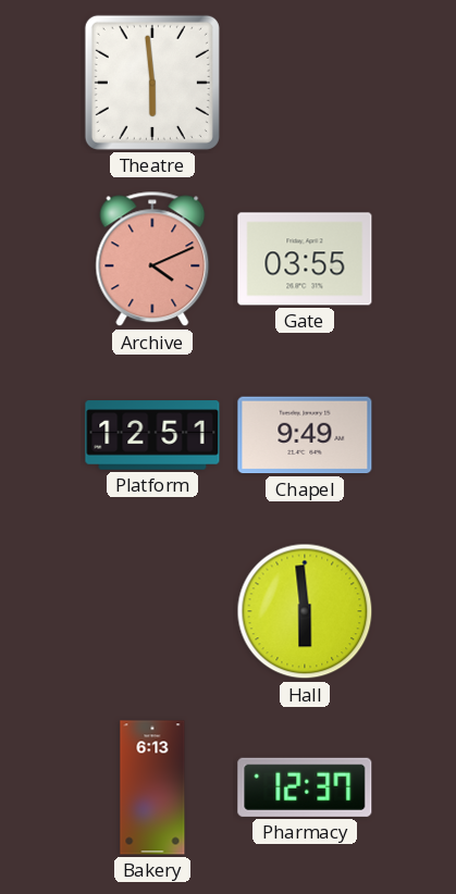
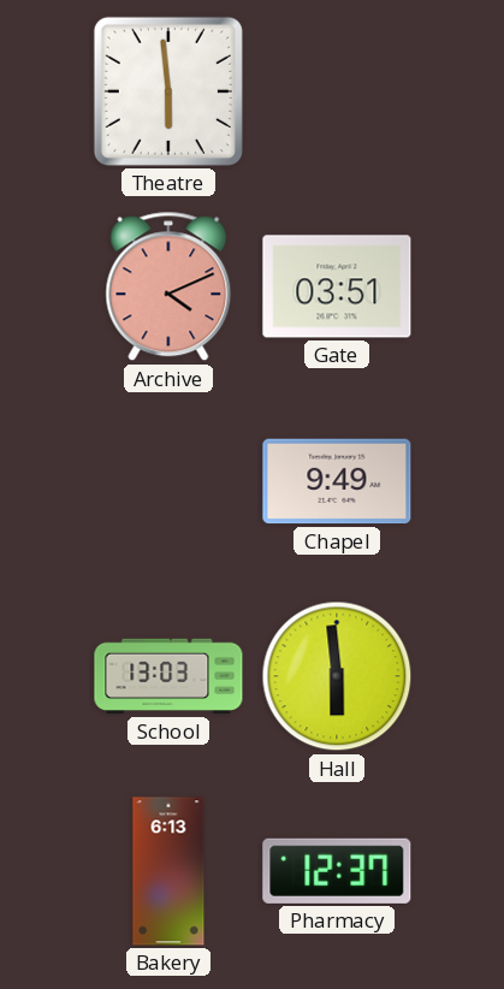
Gate: 03:55 -> 03:51
Platform: 12:51 -> none
School: none -> 13:03
